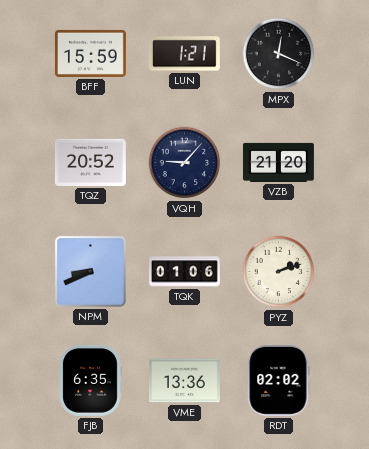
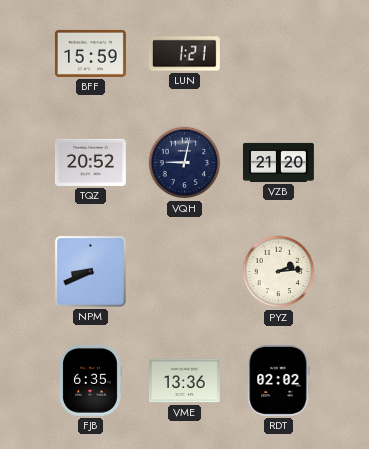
MPX: 12:19 -> none
VQH: 9:07 -> 9:02
TQK: 01:06 -> none
PYZ: 2:12 -> 2:14
